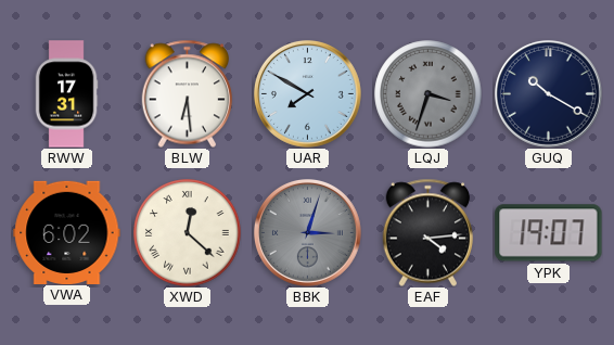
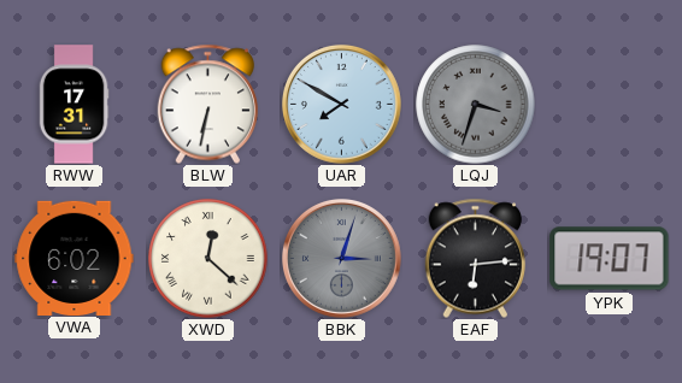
BLW: 6:29 -> 6:32
GUQ: 10:20 -> none
EAF: 4:14 -> 6:14
